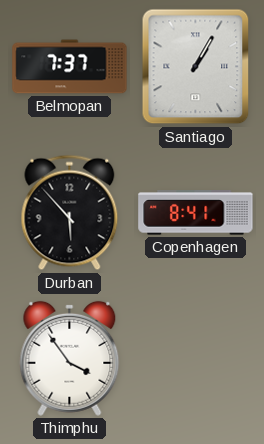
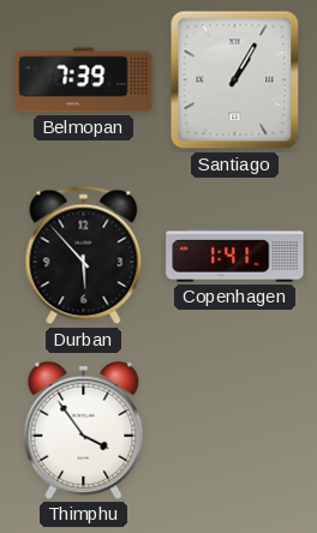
Belmopan: 7:37 -> 7:39
Copenhagen: 8:41 -> 1:41
